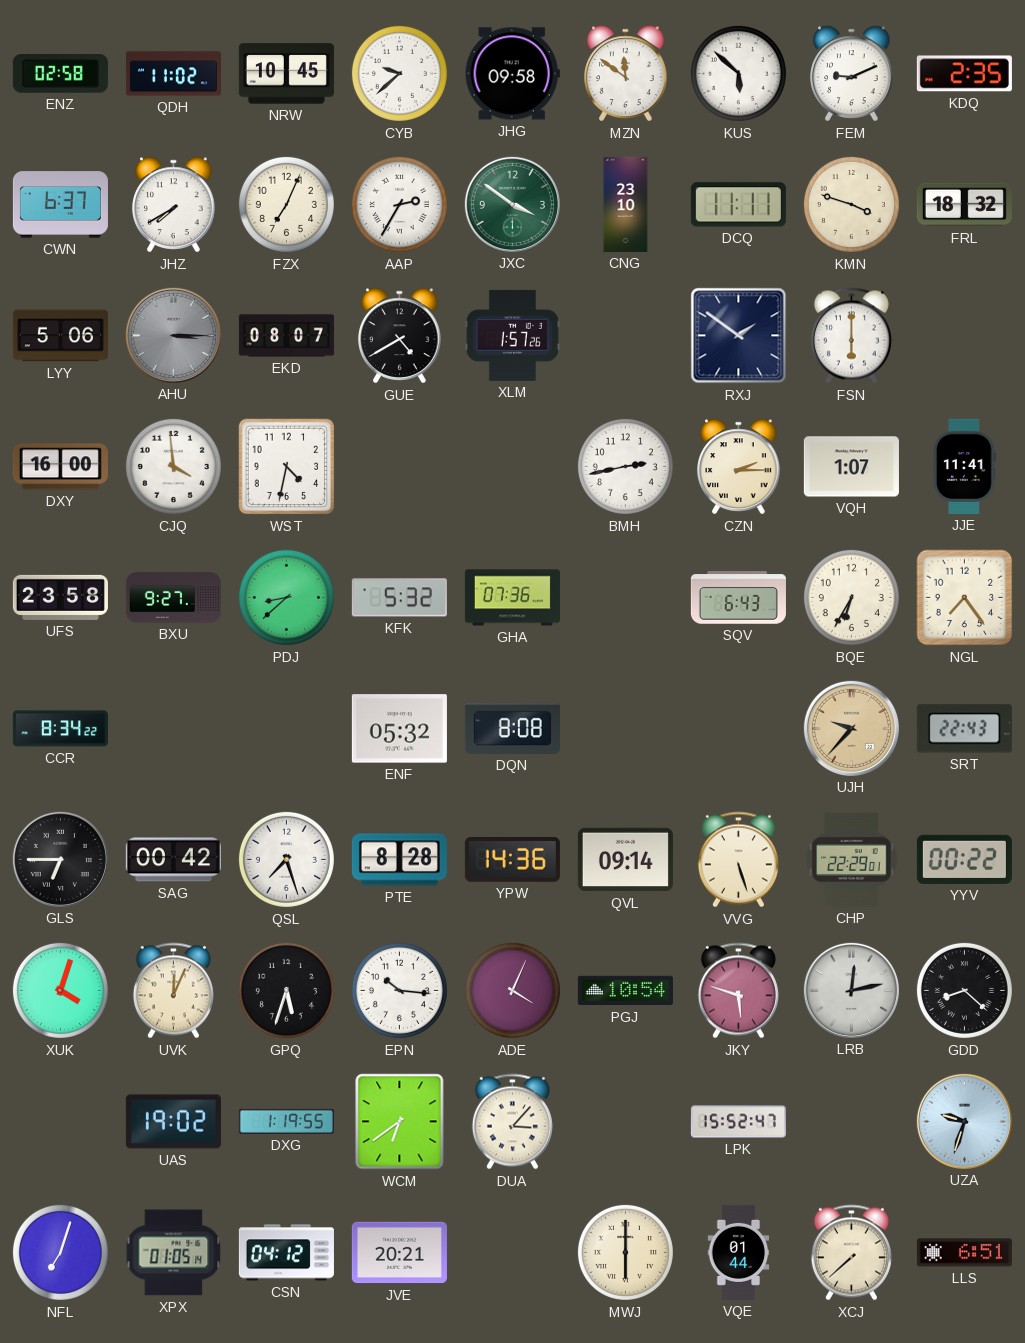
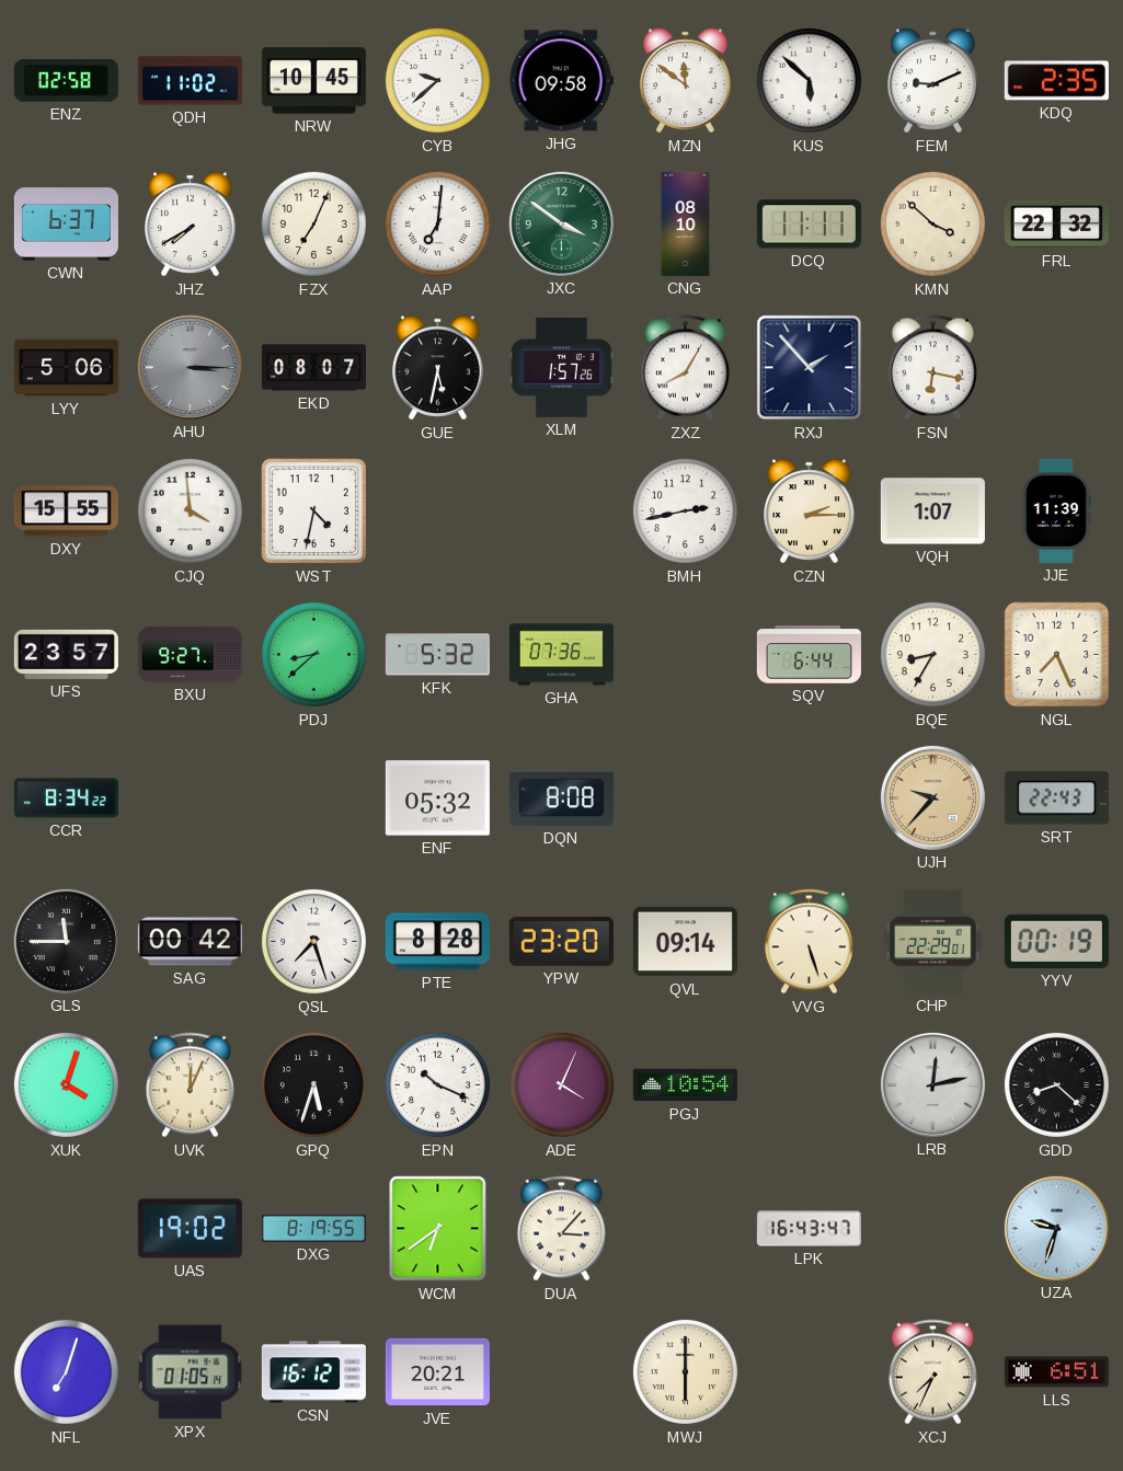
AAP: 2:35 -> 7:01
CNG: 23:10 -> 08:10
KMN: 3:48 -> 3:52
FRL: 18:32 -> 22:32
GUE: 4:40 -> 5:32
ZXZ: none -> 8:05
RXJ: 1:51 -> 1:53
FSN: 6:00 -> 6:17
DXY: 16:00 -> 15:55
JJE: 11:41 -> 11:39
UFS: 23:58 -> 23:57
SQV: 6:43 -> 6:44
BQE: 6:35 -> 8:35
NGL: 7:24 -> 7:26
GLS: 6:45 -> 11:45
YPW: 14:36 -> 23:20
YYV: 00:22 -> 00:19
EPN: 10:16 -> 10:19
JKY: 5:48 -> none
DXG: 1:19 -> 8:19
LPK: 15:52 -> 16:43
CSN: 04:12 -> 16:12
VQE: 01:44 -> none
XCJ: 7:38 -> 7:34
